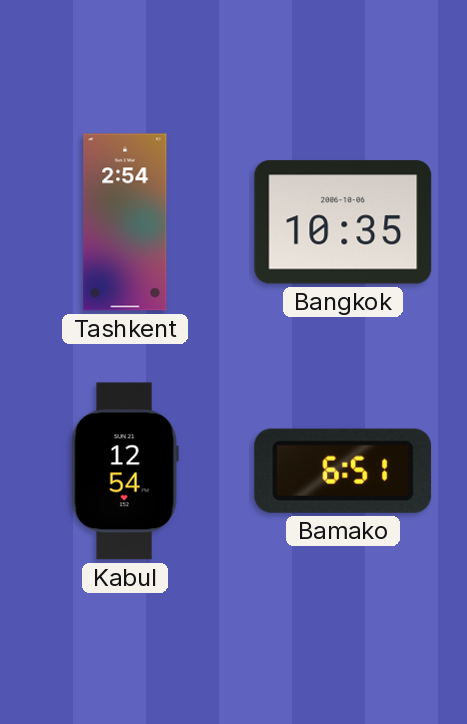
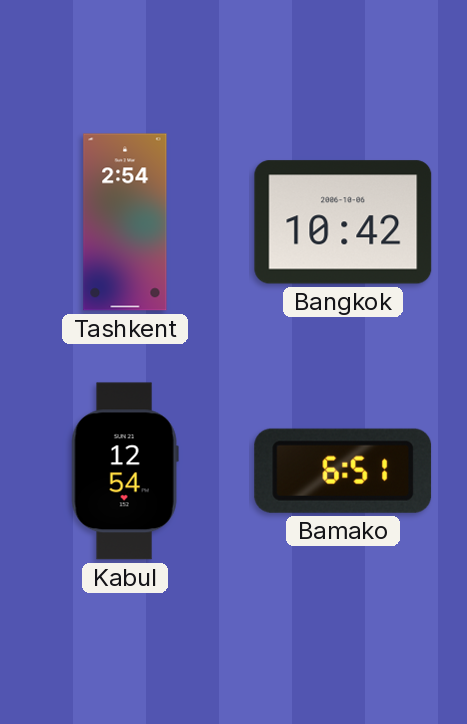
Bangkok: 10:35 -> 10:42
